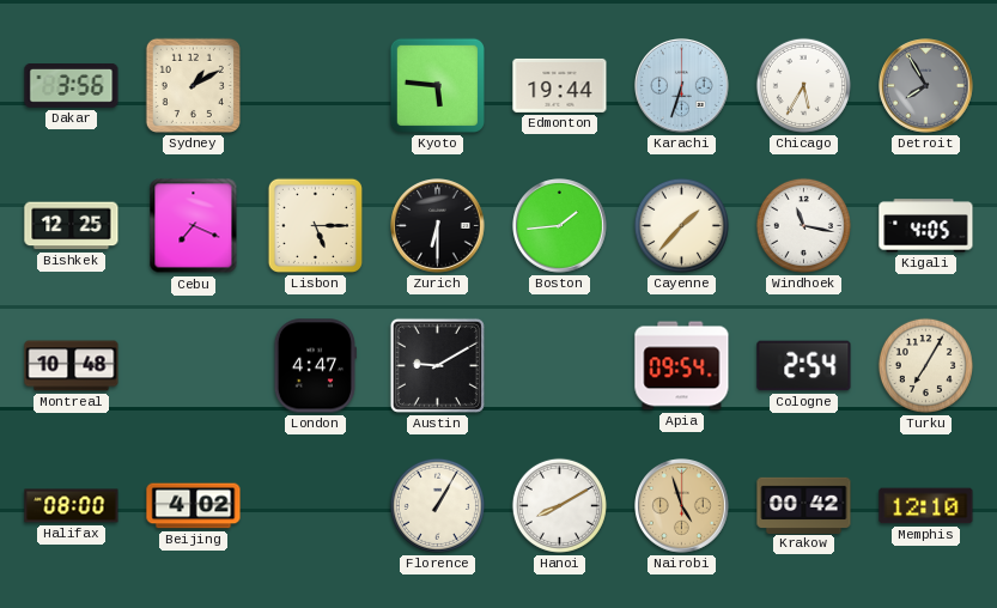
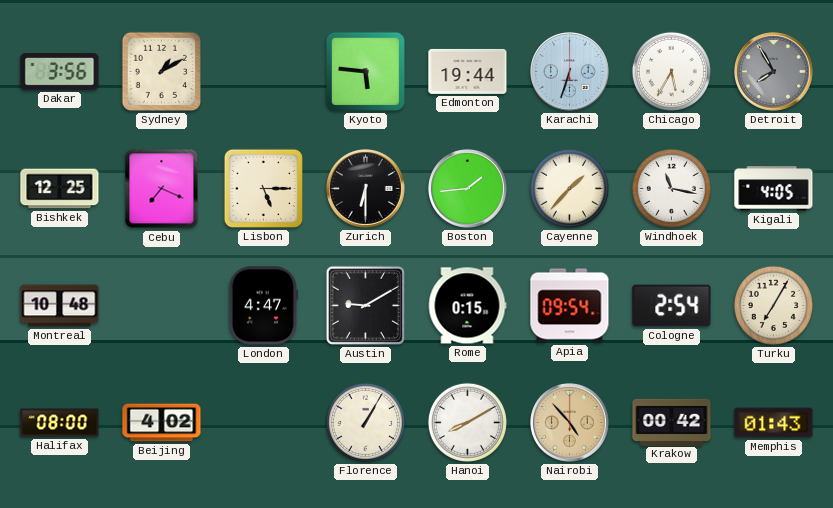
Rome: none -> 0:15
Nairobi: 4:57 -> 4:53
Memphis: 12:10 -> 01:43
